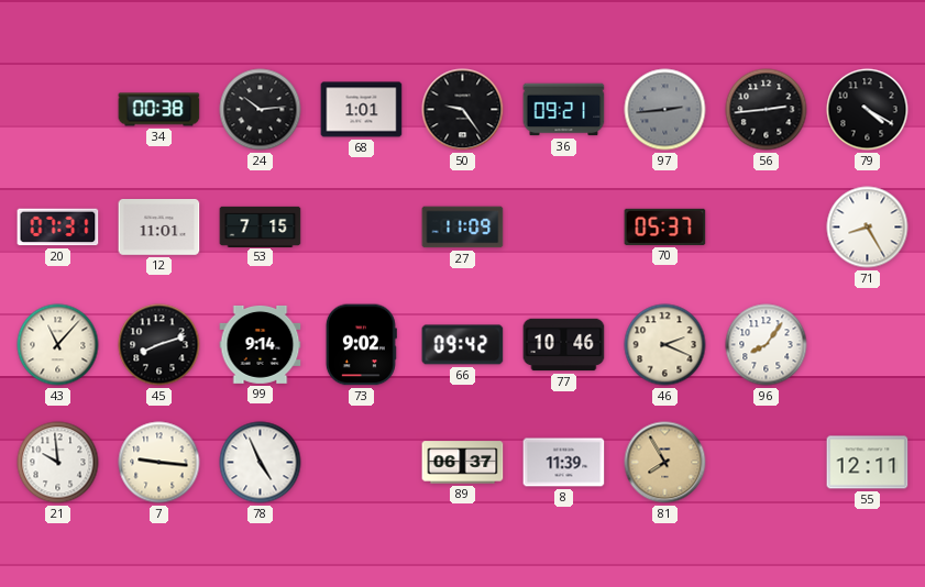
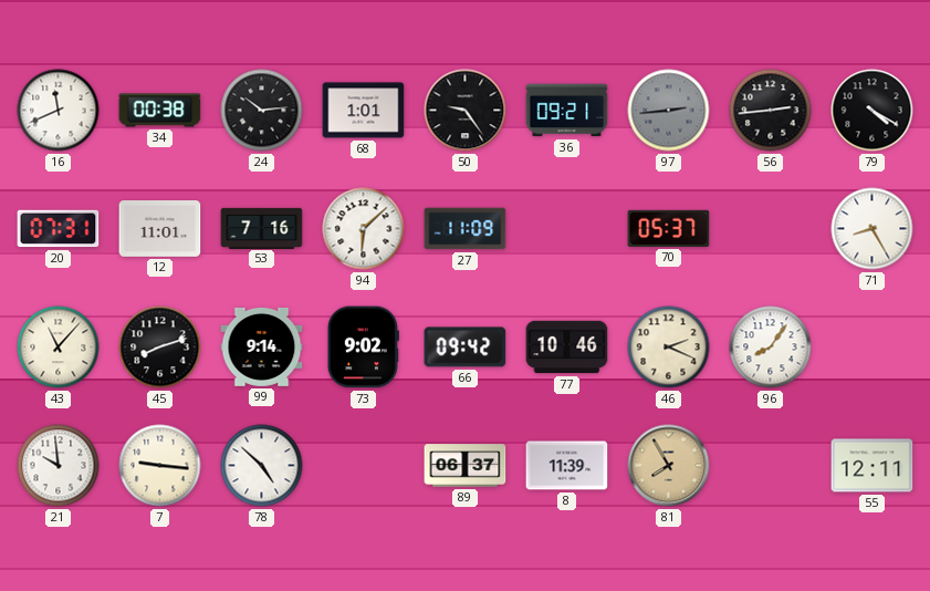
16: none -> 11:41
53: 7:15 -> 7:16
94: none -> 6:08
78: 4:56 -> 4:52
